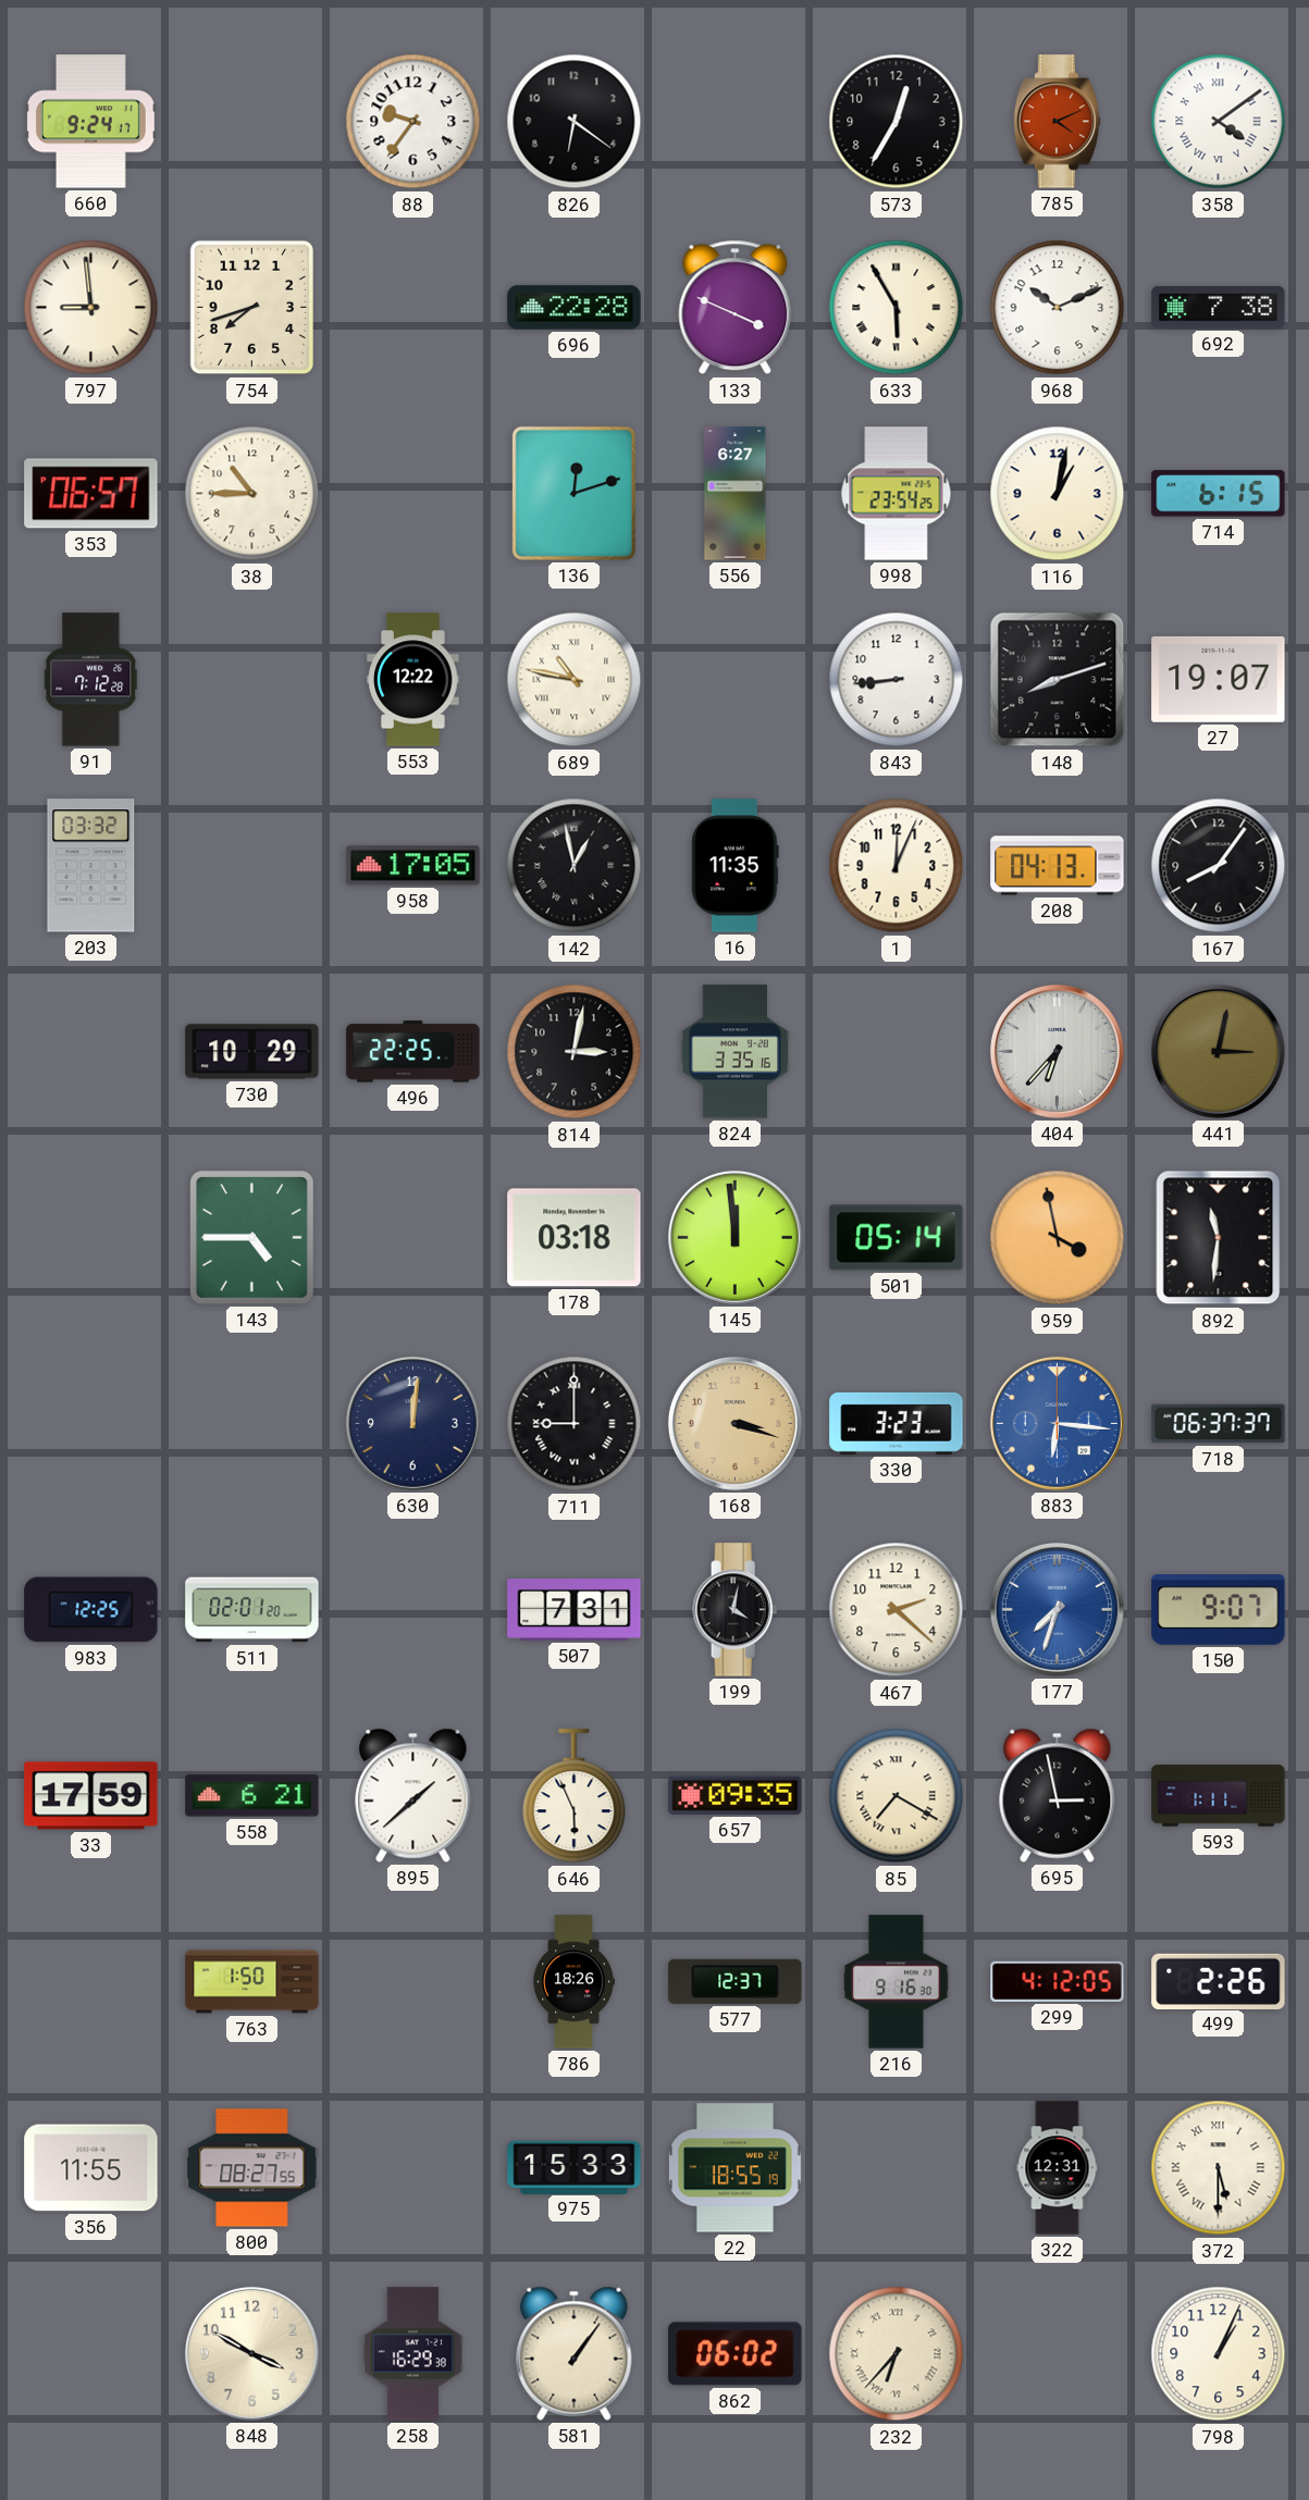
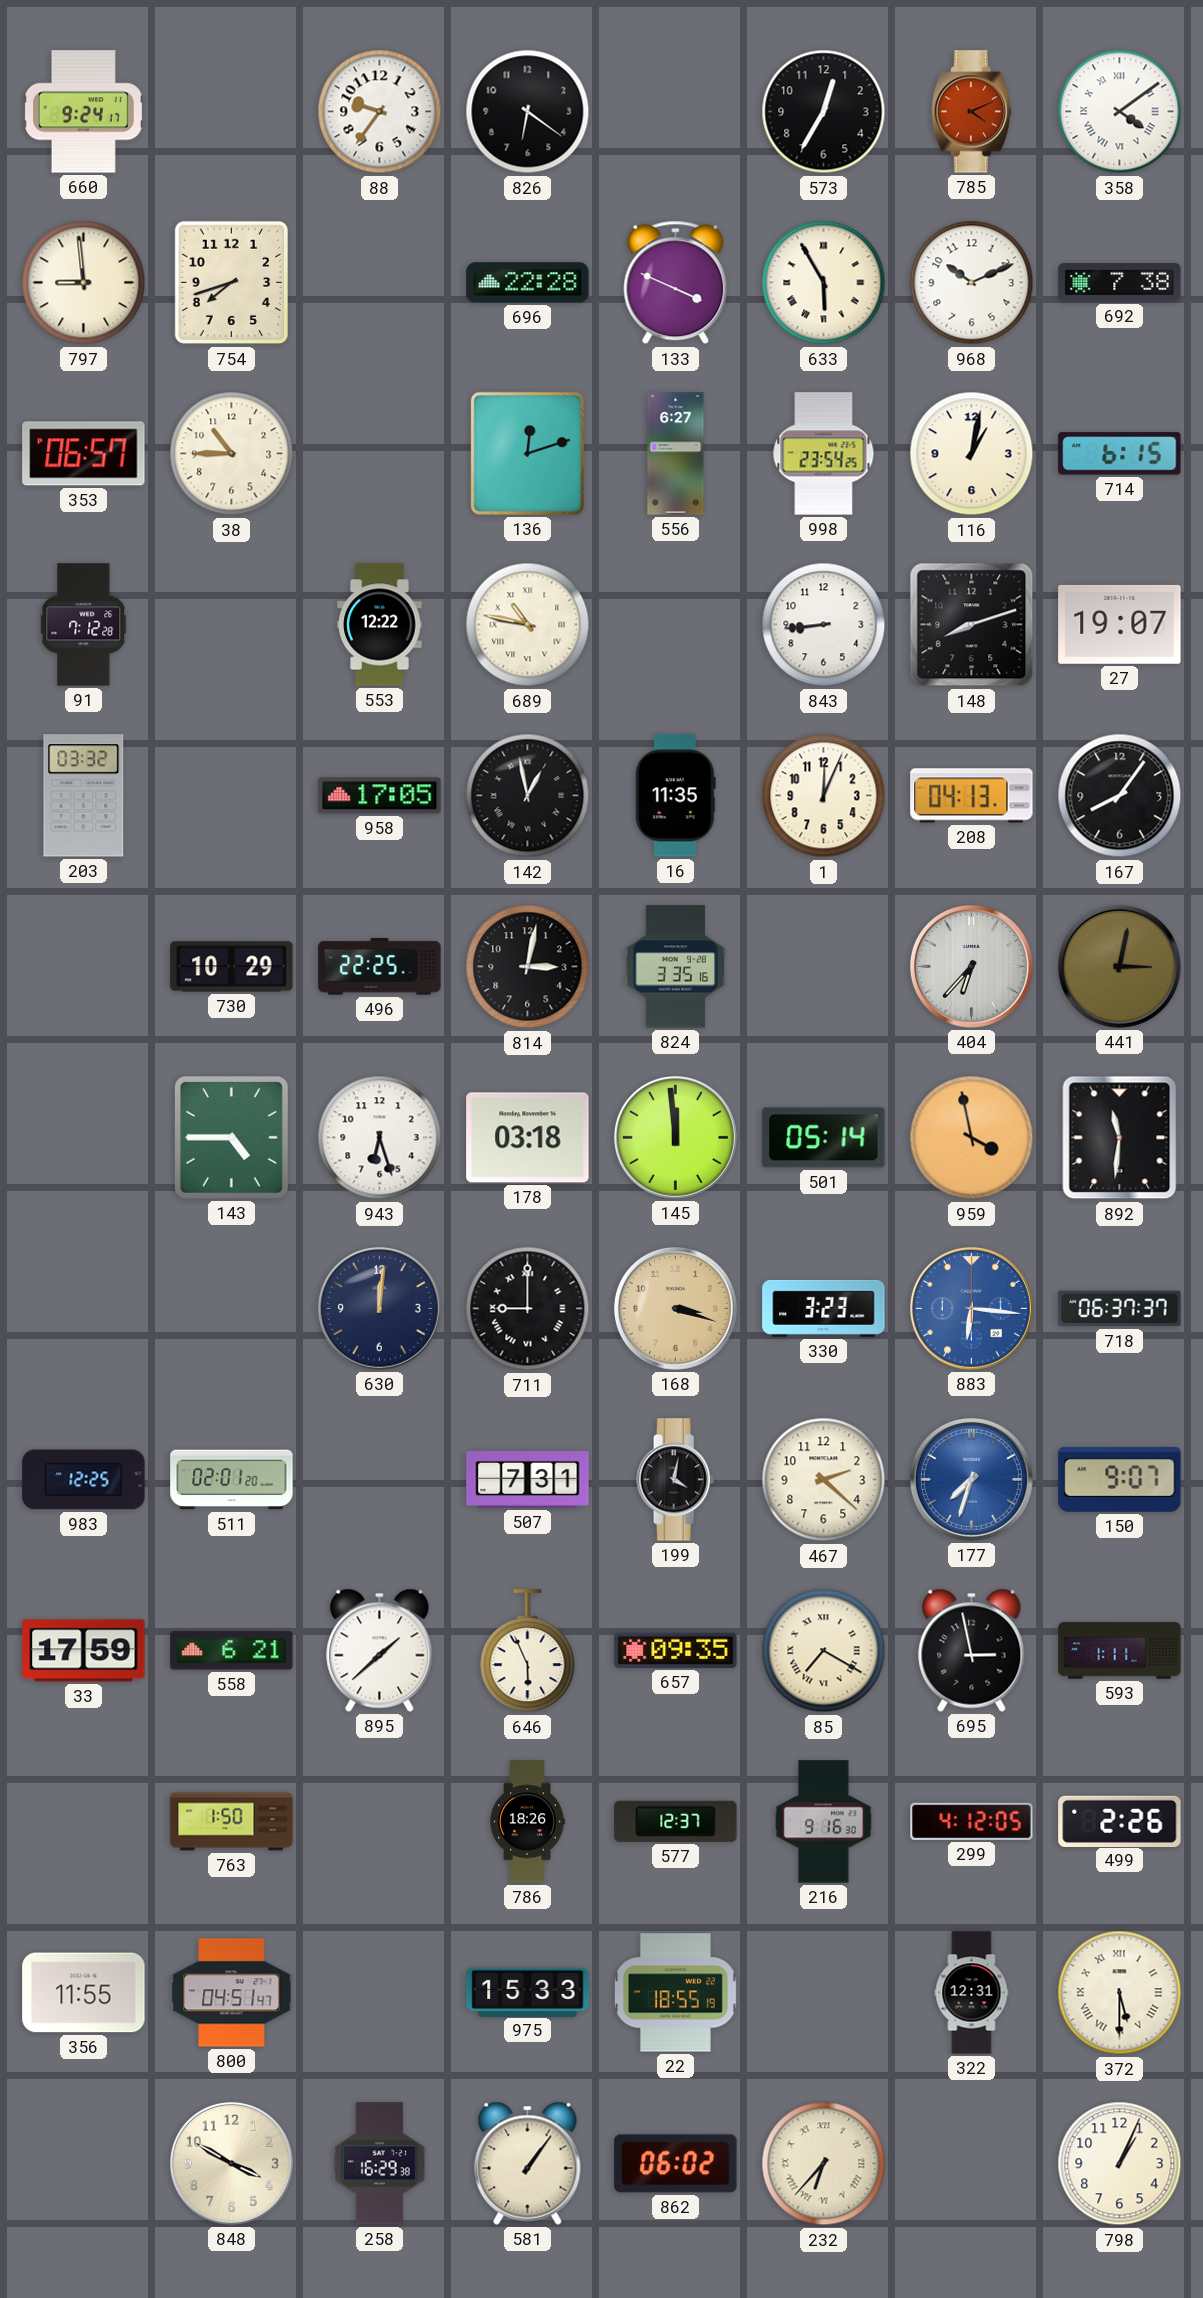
943: none -> 6:27
800: 08:27 -> 04:51
